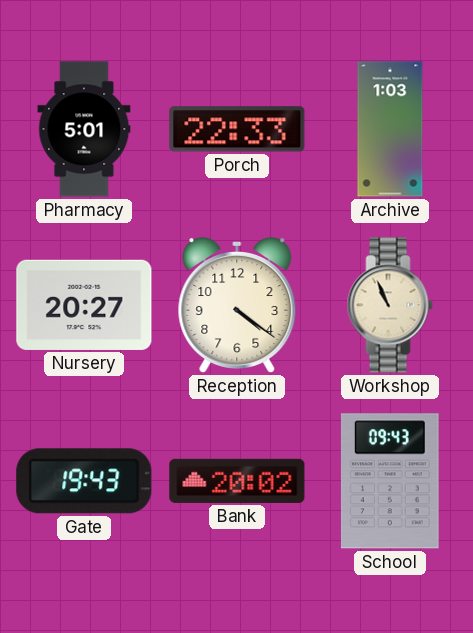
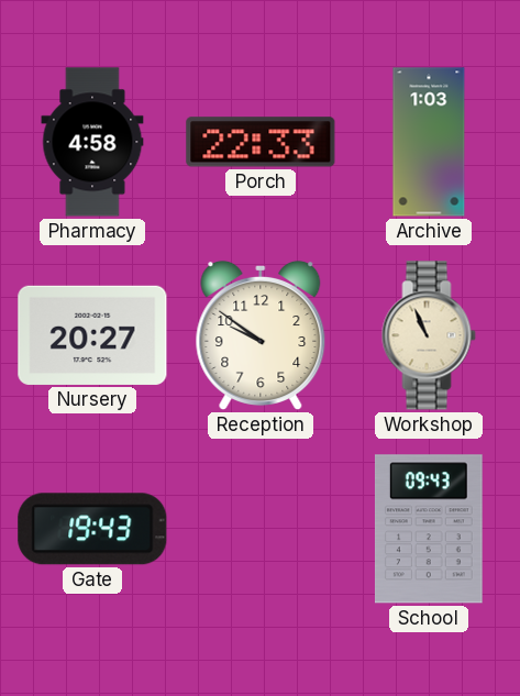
Pharmacy: 5:01 -> 4:58
Reception: 4:21 -> 9:51
Bank: 20:02 -> none
